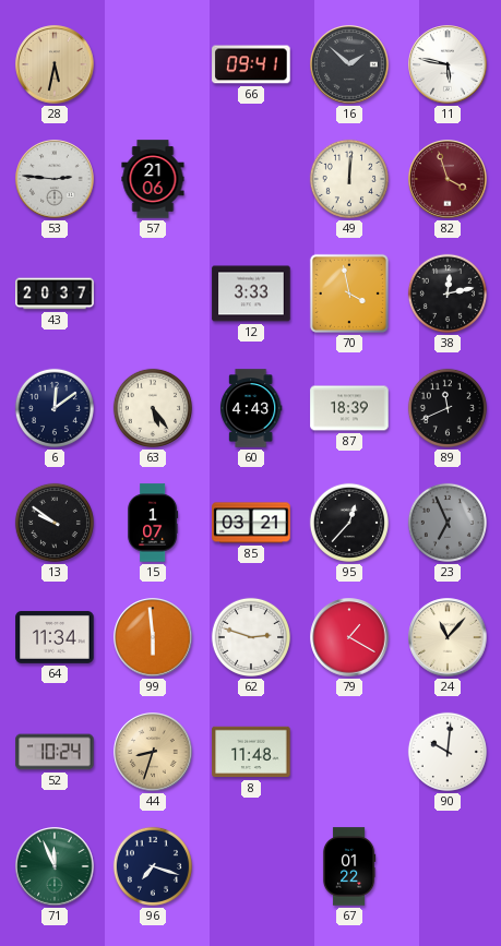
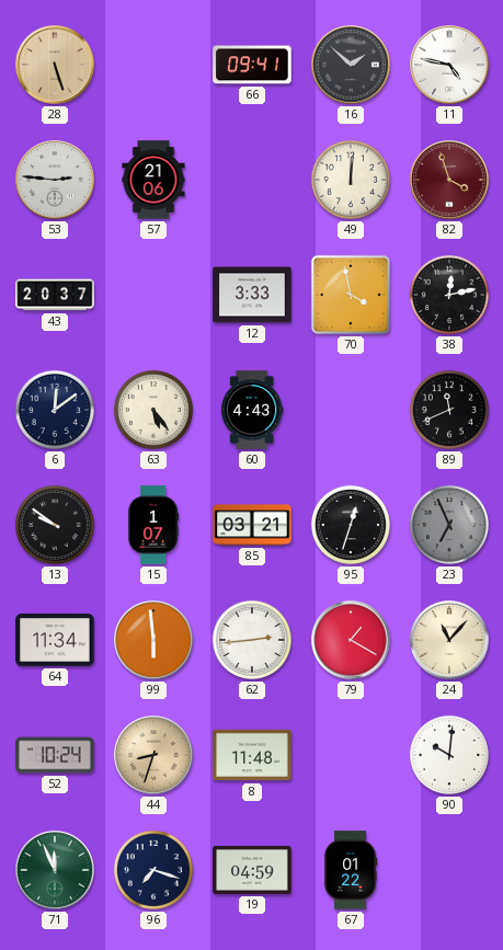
28: 5:32 -> 5:27
11: 5:47 -> 4:47
87: 18:39 -> none
95: 12:37 -> 12:33
62: 2:48 -> 2:44
19: none -> 04:59
